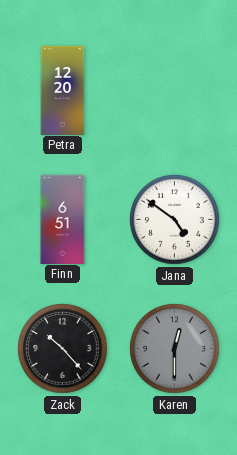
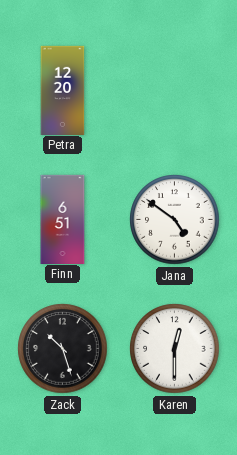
Zack: 10:23 -> 10:27
Karen dial: grey -> white
